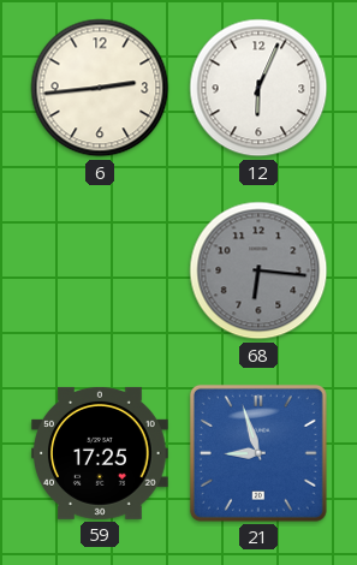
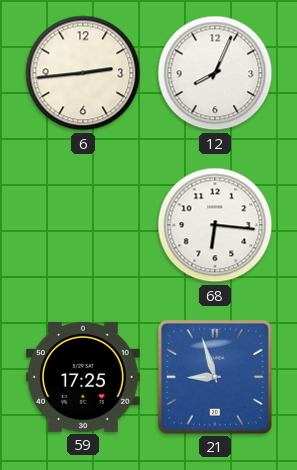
12: 6:04 -> 8:04
68 dial: grey -> white
